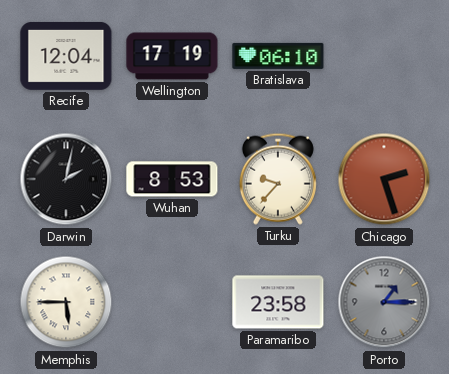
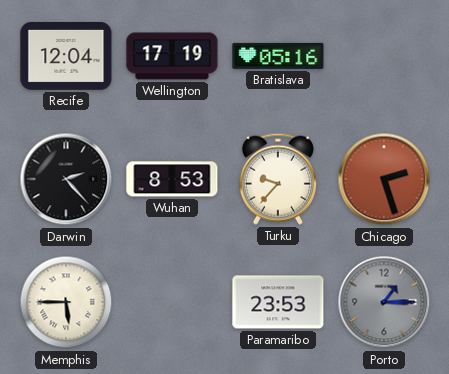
Bratislava: 06:10 -> 05:16
Darwin: 2:02 -> 2:23
Paramaribo: 23:58 -> 23:53
